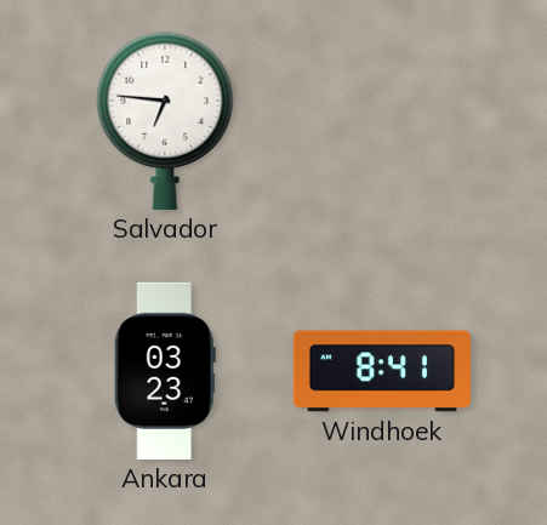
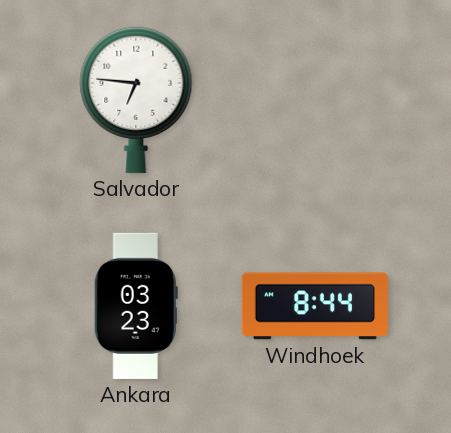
Windhoek: 8:41 -> 8:44
